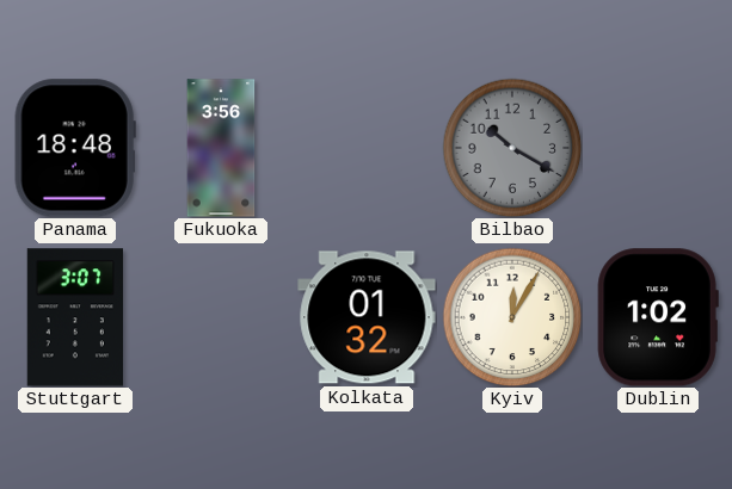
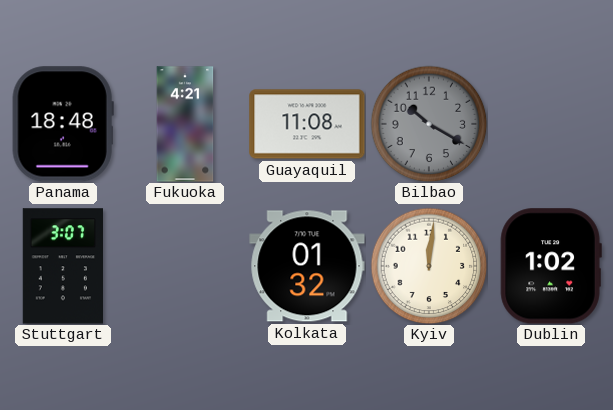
Fukuoka: 3:56 -> 4:21
Guayaquil: none -> 11:08
Kyiv: 12:05 -> 12:01
